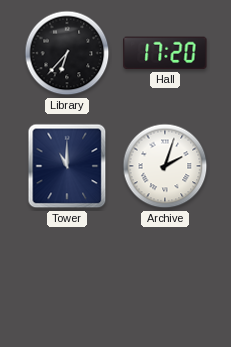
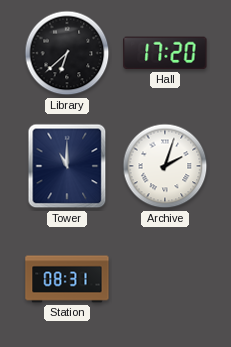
Library: 6:37 -> 6:38
Station: none -> 08:31
